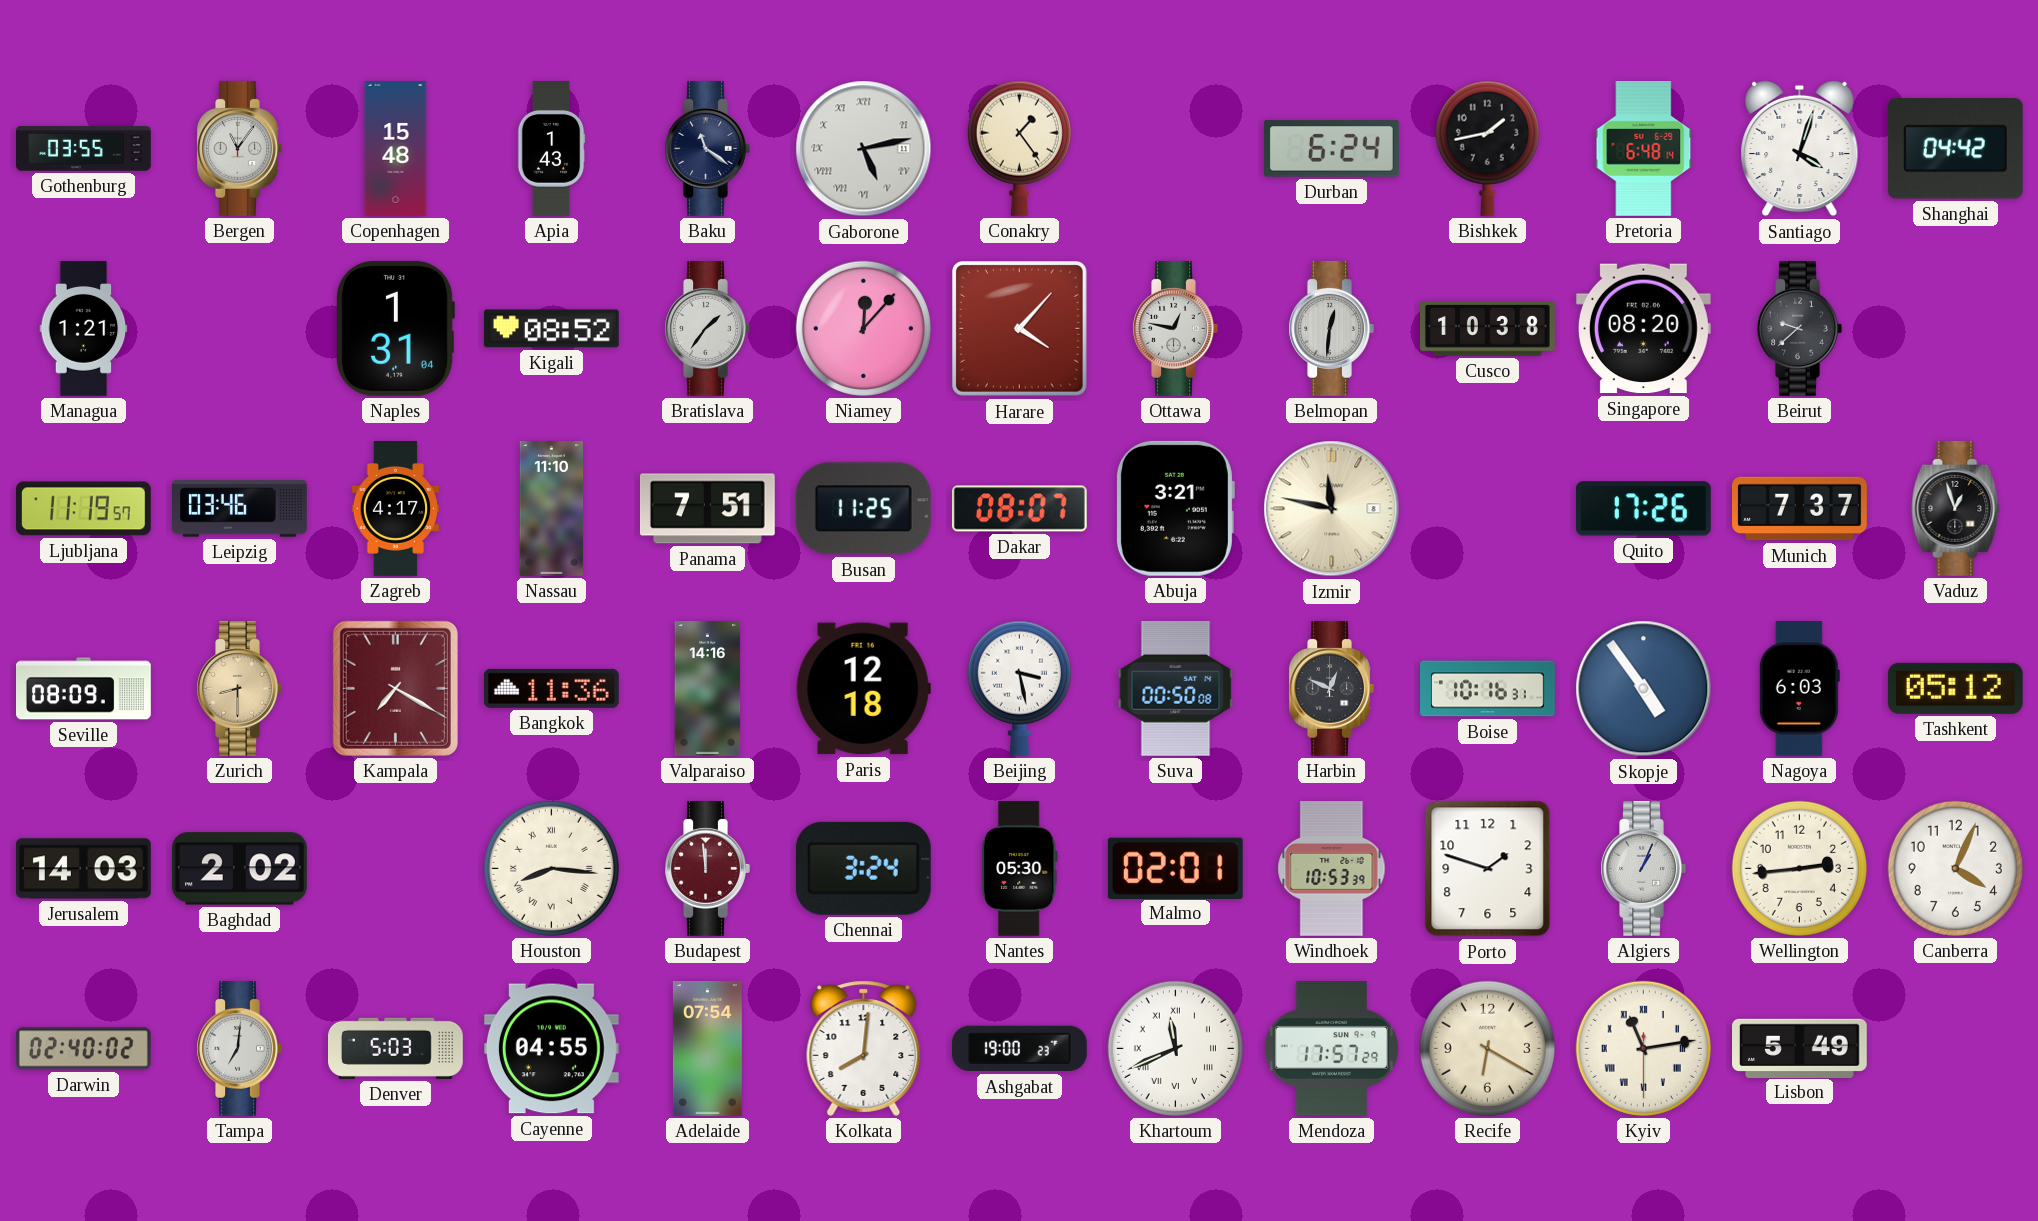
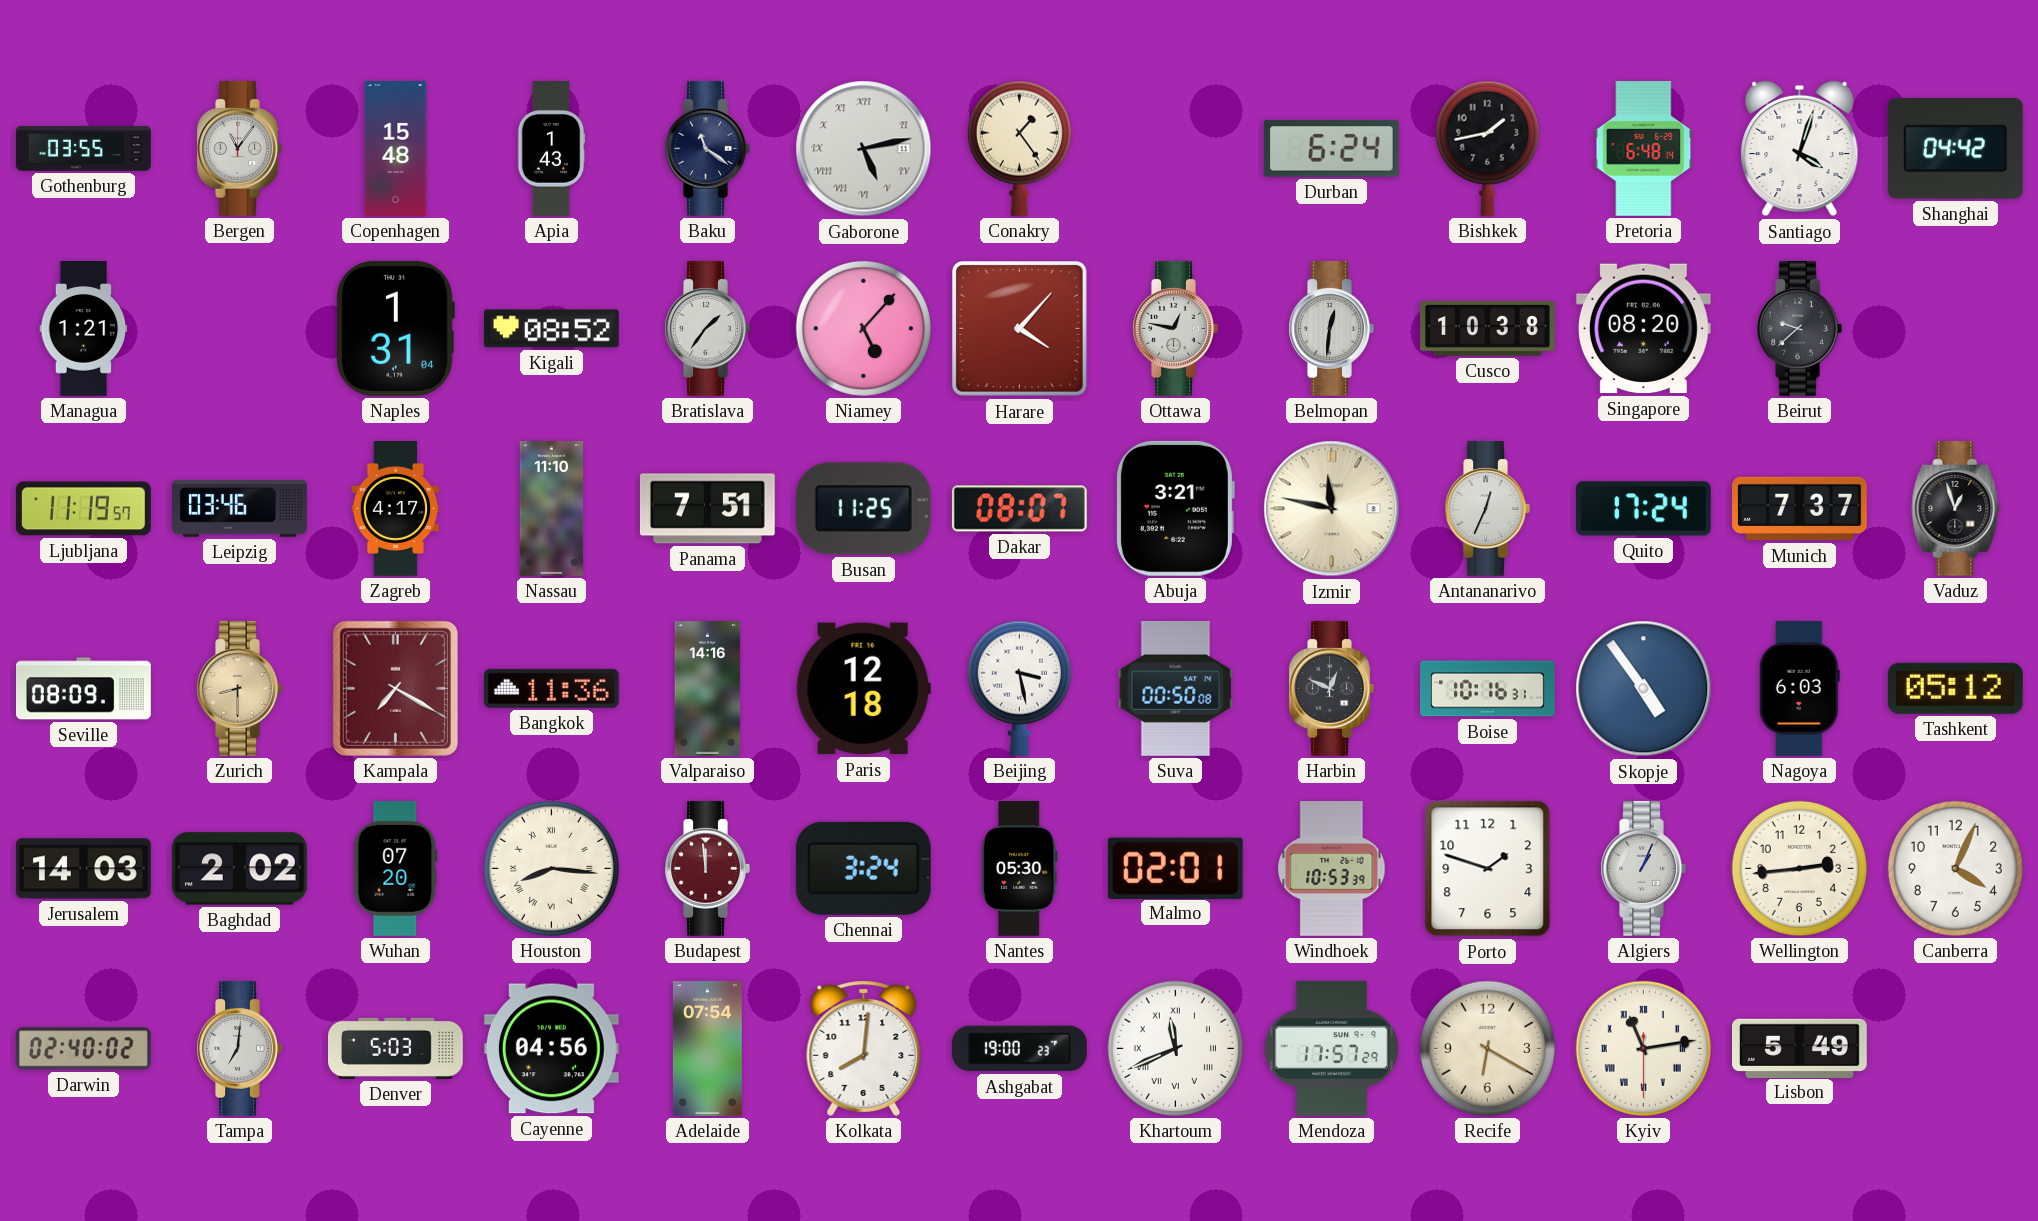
Niamey: 12:07 -> 5:07
Antananarivo: none -> 12:34
Quito: 17:26 -> 17:24
Wuhan: none -> 07:20
Cayenne: 04:55 -> 04:56
